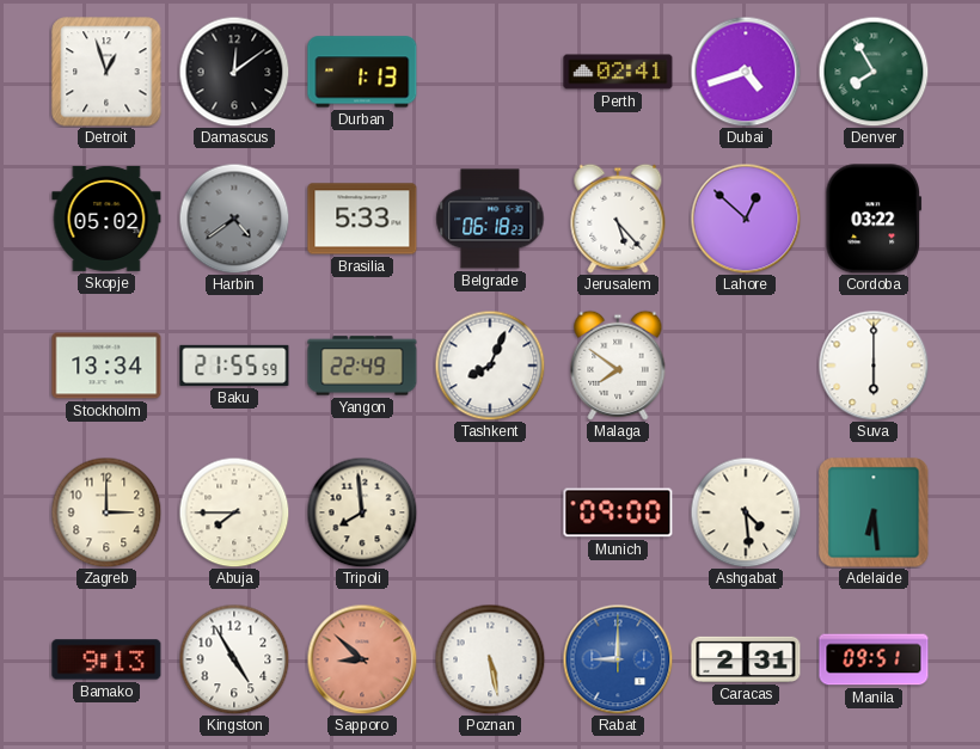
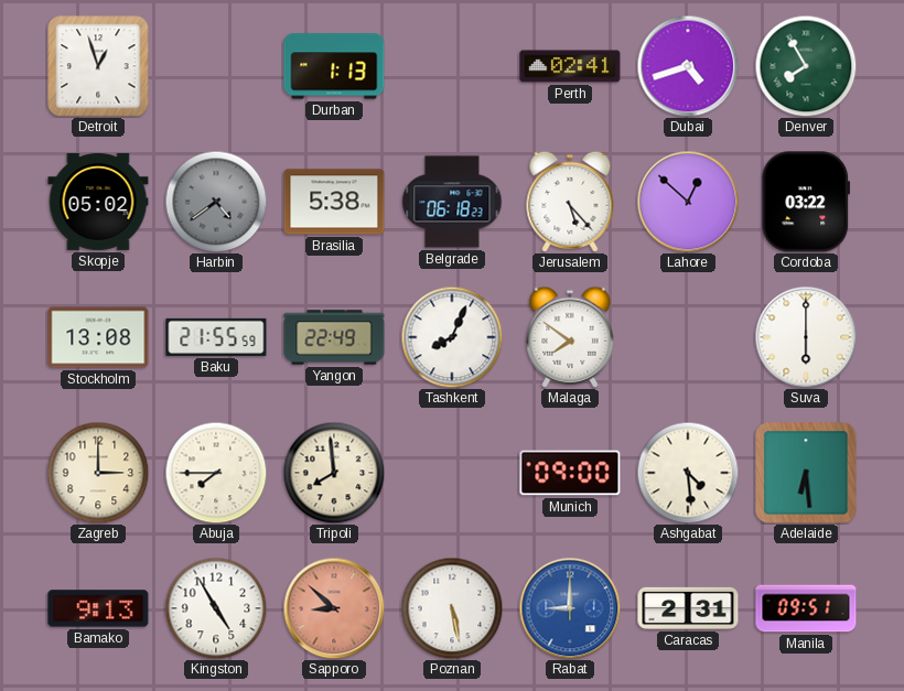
Damascus: 12:09 -> none
Brasilia: 5:33 -> 5:38
Stockholm: 13:34 -> 13:08
